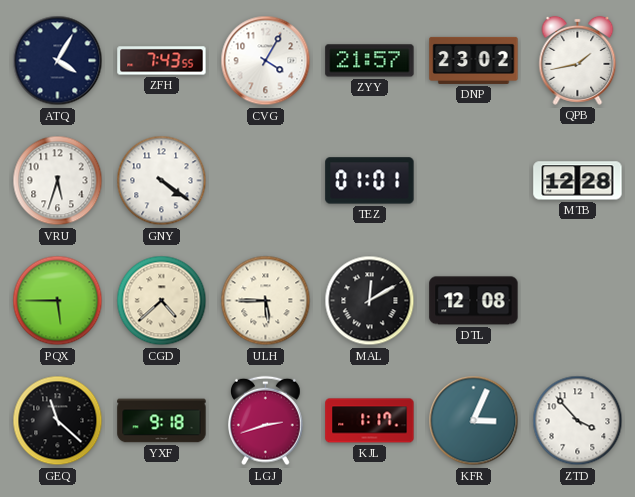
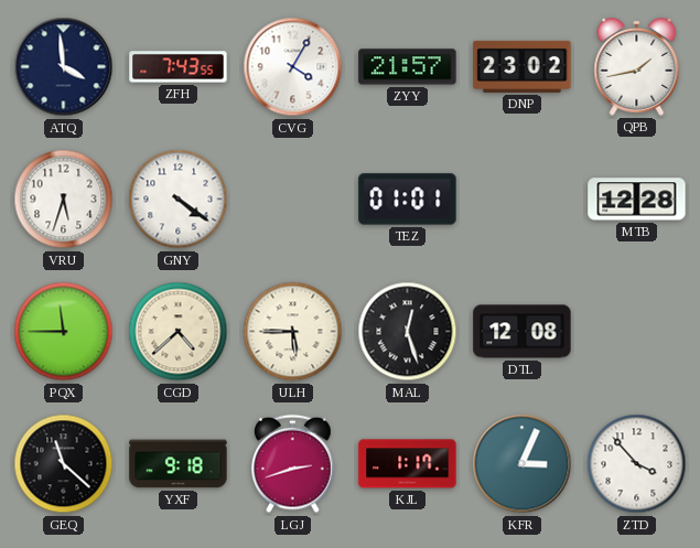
ATQ: 4:05 -> 3:59
PQX: 5:45 -> 11:45
MAL: 12:10 -> 12:27
